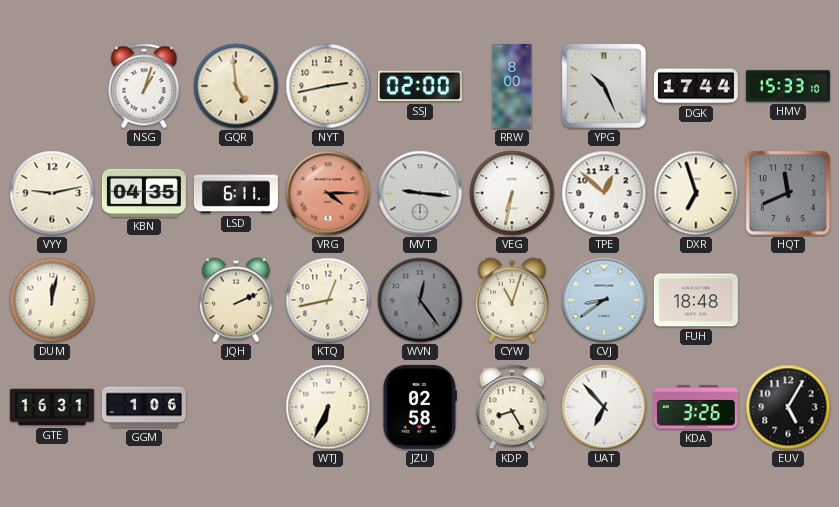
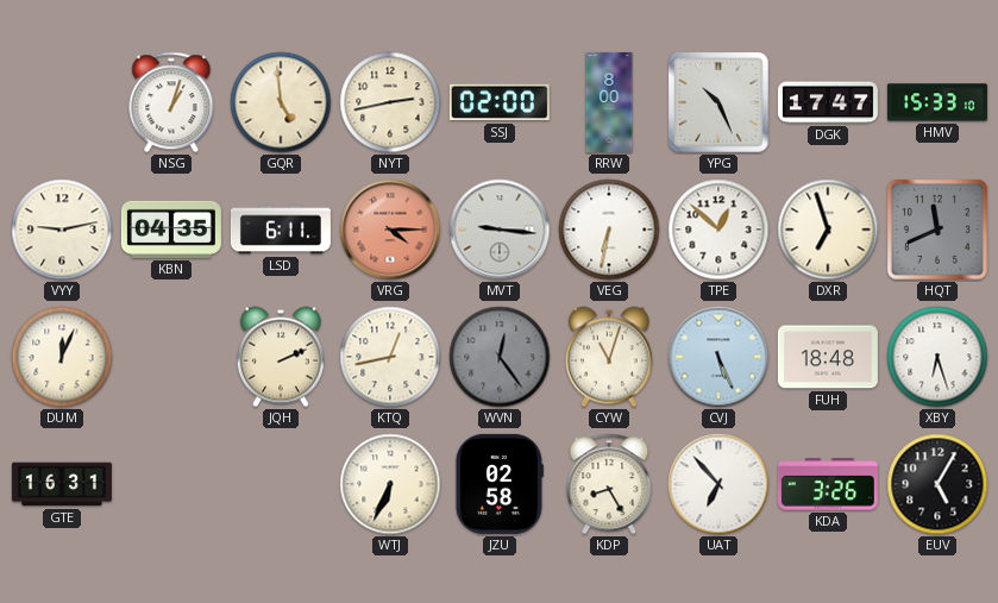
DGK: 17:44 -> 17:47
DUM: 12:02 -> 12:04
CVJ: 8:39 -> 5:26
XBY: none -> 6:27
GGM: 1:06 -> none
